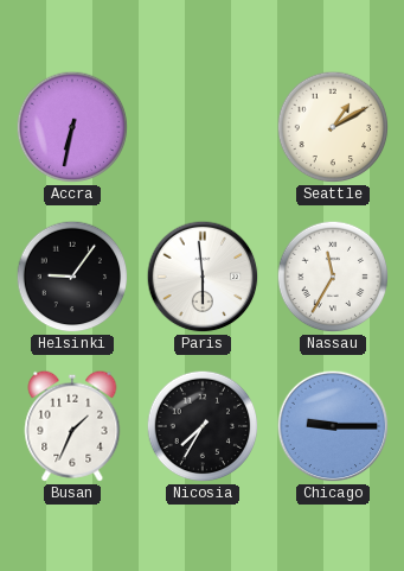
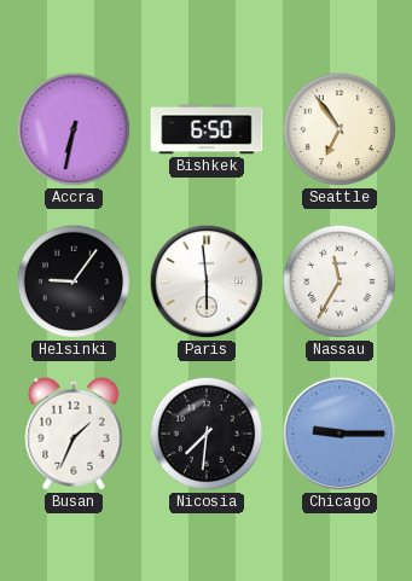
Bishkek: none -> 6:50
Seattle: 1:10 -> 6:54
Nicosia: 7:35 -> 7:31
